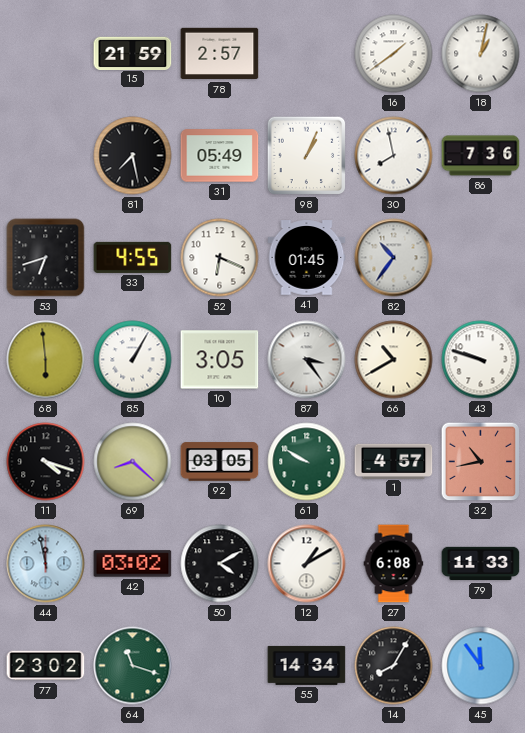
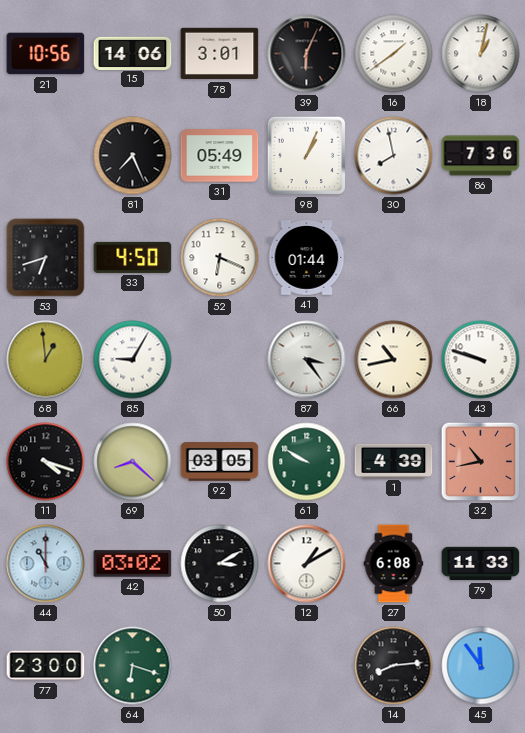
21: none -> 10:56
15: 21:59 -> 14:06
78: 2:57 -> 3:01
39: none -> 6:04
81: 7:28 -> 7:26
33: 4:55 -> 4:50
41: 01:45 -> 01:44
82: 10:36 -> none
68: 5:59 -> 12:59
85: 1:05 -> 9:05
10: 3:05 -> none
66: 10:40 -> 10:43
1: 4:57 -> 4:39
44: 11:58 -> 11:00
50: 4:10 -> 3:10
77: 23:02 -> 23:00
64: 11:18 -> 6:18
55: 14:34 -> none
14: 8:05 -> 8:14
